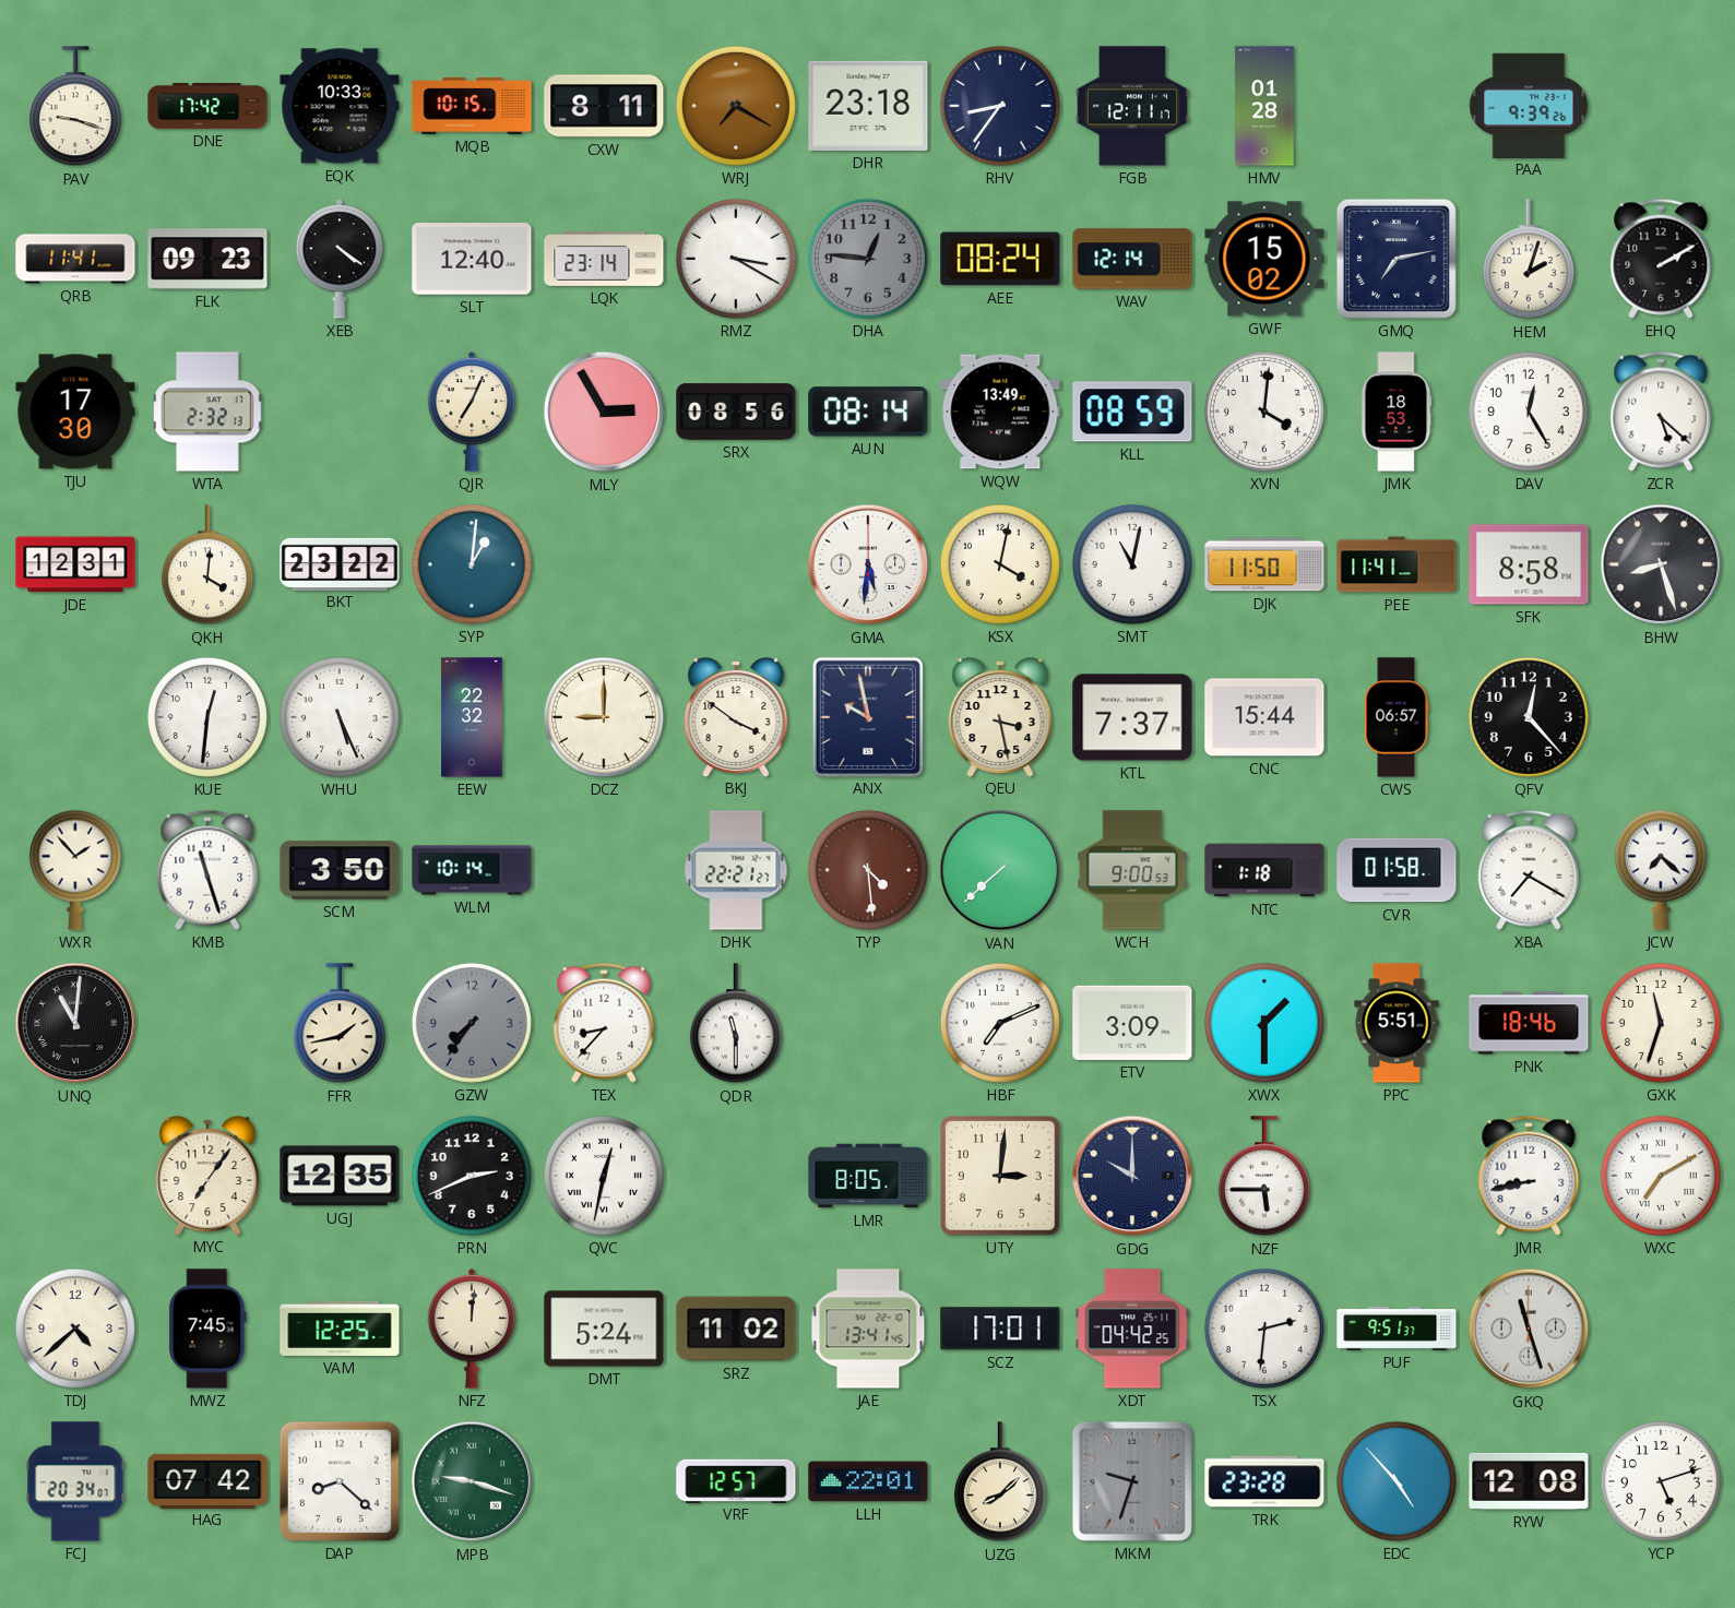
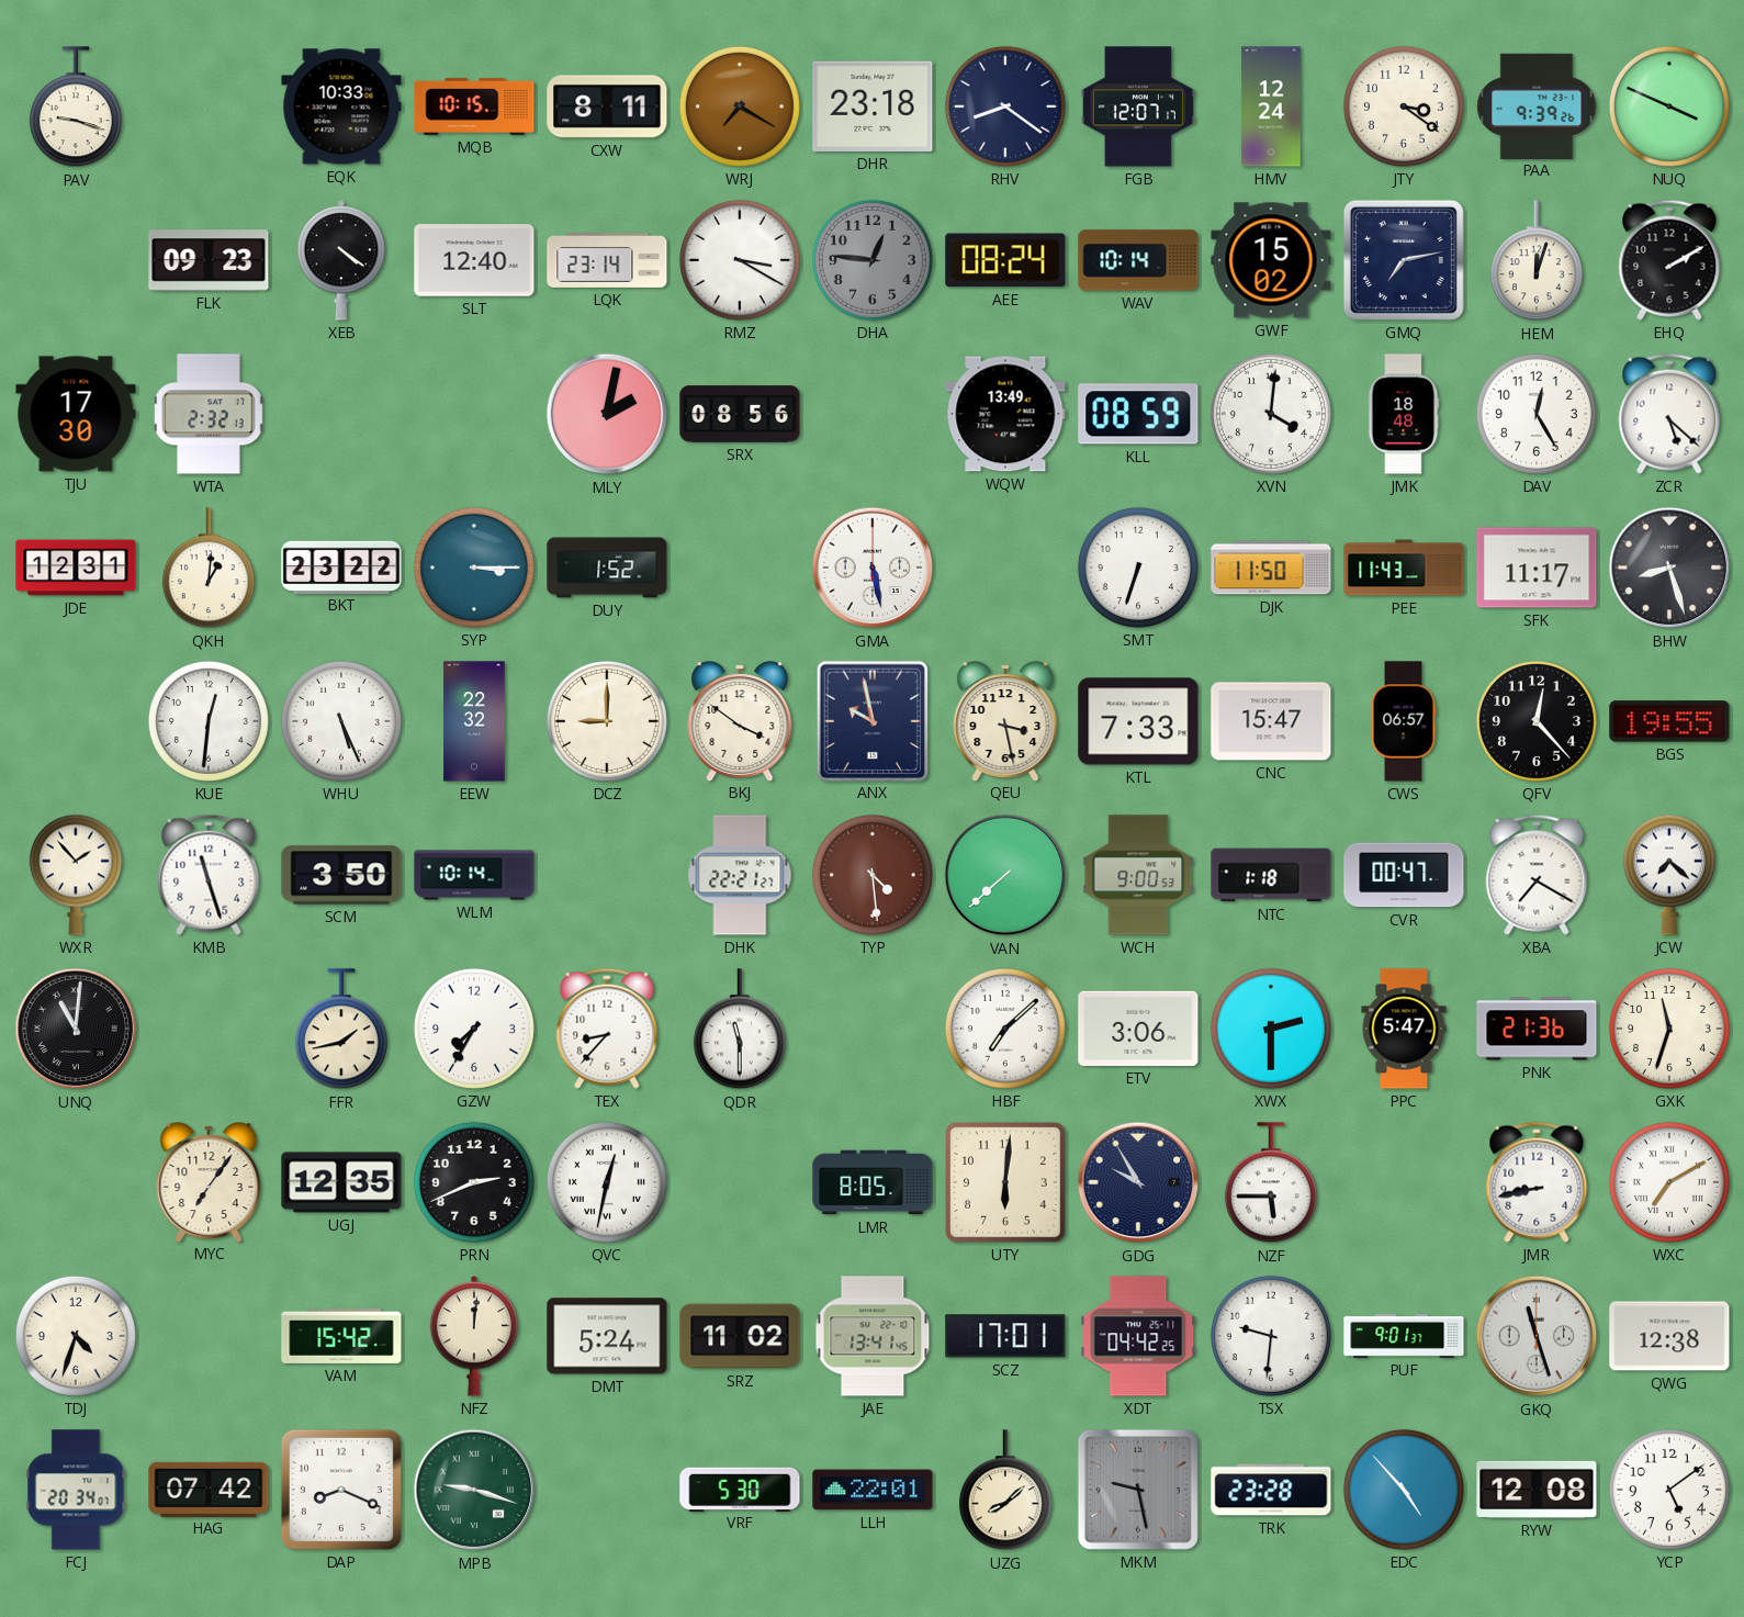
DNE: 17:42 -> none
RHV: 8:36 -> 8:21
FGB: 12:11 -> 12:07
HMV: 01:28 -> 12:24
JTY: none -> 3:21
NUQ: none -> 3:49
QRB: 11:41 -> none
WAV: 12:14 -> 10:14
HEM: 2:03 -> 12:03
QJR: 7:04 -> none
MLY: 2:55 -> 2:02
AUN: 08:14 -> none
JMK: 18:53 -> 18:48
QKH: 4:01 -> 1:01
SYP: 1:01 -> 3:15
DUY: none -> 1:52
GMA: 5:31 -> 5:28
KSX: 4:02 -> none
SMT: 11:02 -> 6:33
PEE: 11:41 -> 11:43
SFK: 8:58 -> 11:17
KTL: 7:37 -> 7:33
CNC: 15:44 -> 15:47
BGS: none -> 19:55
CVR: 01:58 -> 00:47
GZW: 7:36 -> 7:35
GZW dial: grey -> white
HBF: 7:11 -> 7:08
ETV: 3:09 -> 3:06
XWX: 1:30 -> 2:30
PPC: 5:51 -> 5:47
PNK: 18:46 -> 21:36
UTY: 3:01 -> 6:01
GDG: 10:00 -> 9:55
TDJ: 4:38 -> 4:33
MWZ: 7:45 -> none
VAM: 12:25 -> 15:42
TSX: 2:31 -> 9:31
PUF: 9:51 -> 9:01
QWG: none -> 12:38
DAP: 8:22 -> 8:19
VRF: 12:57 -> 5:30
MKM: 9:33 -> 9:28
YCP: 5:12 -> 5:09
